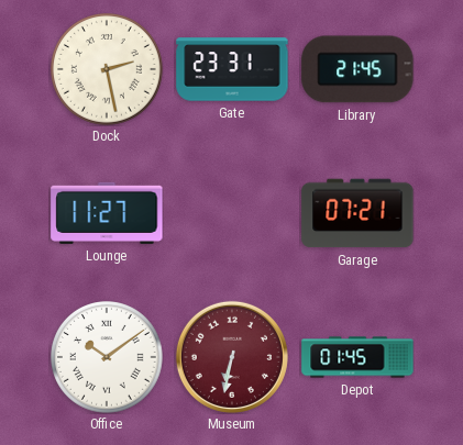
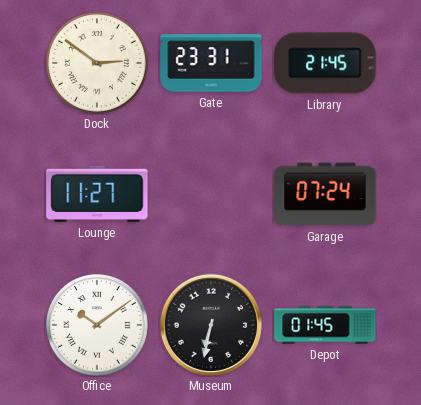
Dock: 2:28 -> 2:51
Garage: 07:21 -> 07:24
Museum dial: burgundy -> black
